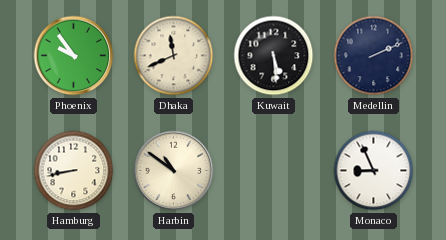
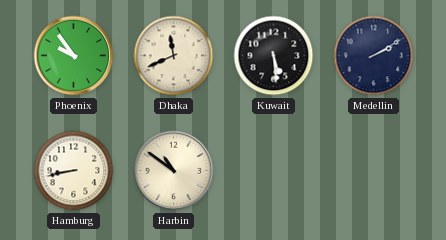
Medellin: 2:11 -> 2:10
Monaco: 8:56 -> none
